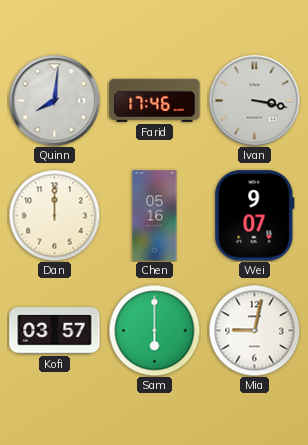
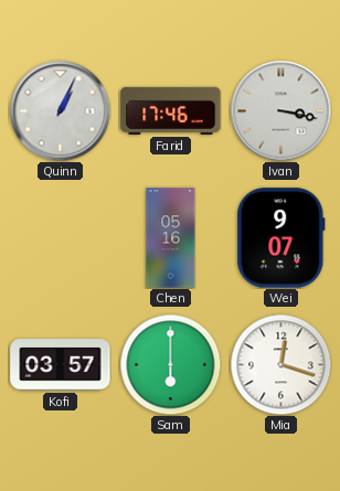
Quinn: 8:01 -> 1:04
Dan: 12:00 -> none
Mia: 9:02 -> 12:18
